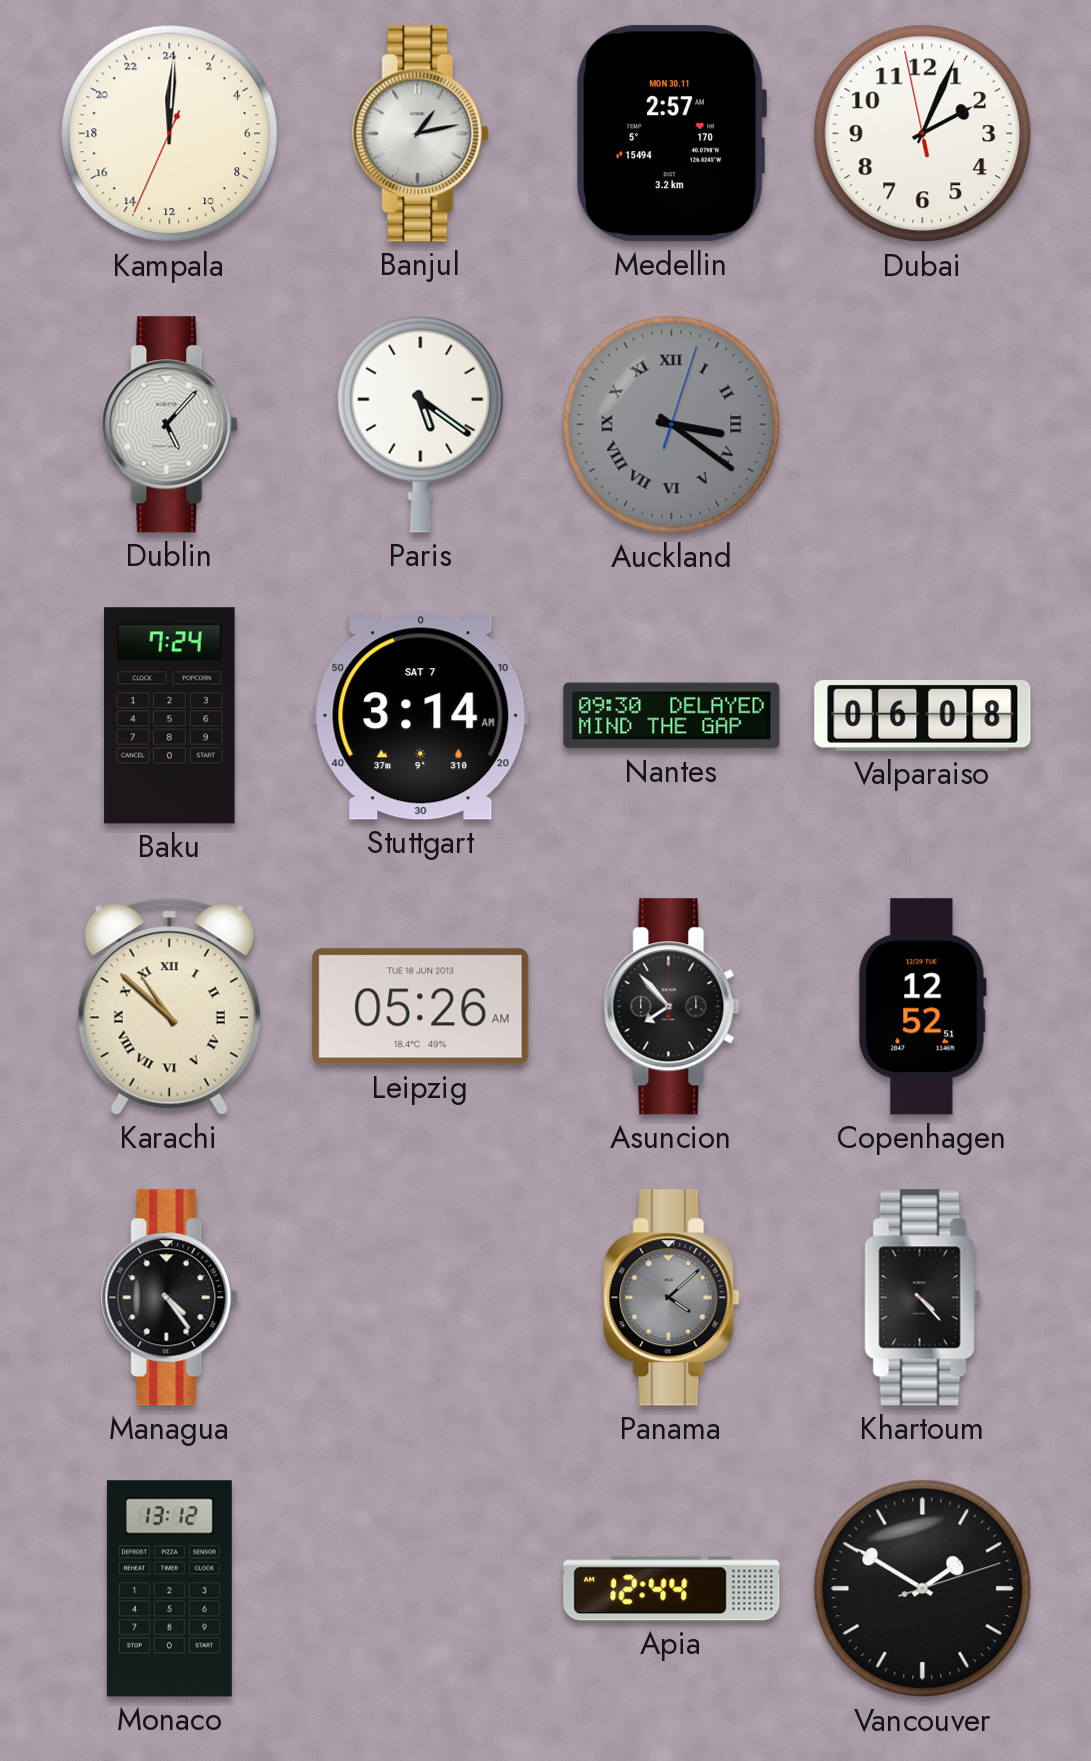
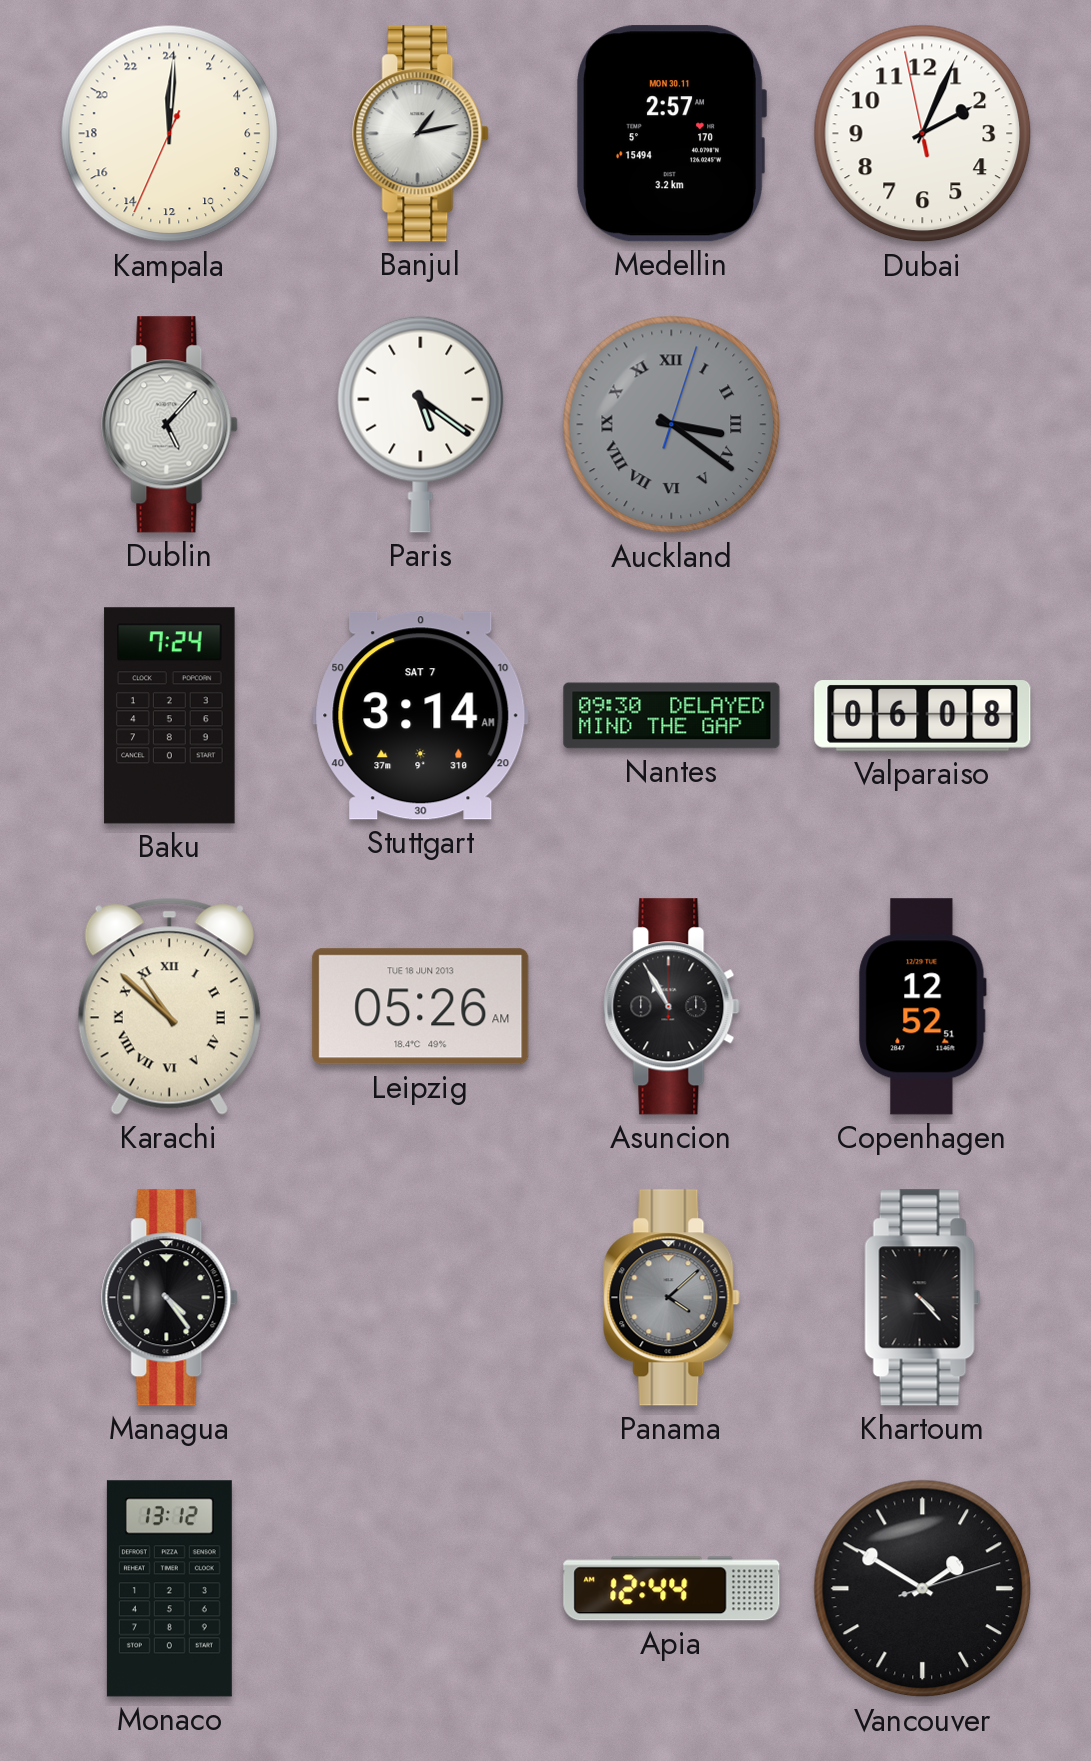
Asuncion: 7:53 -> 10:55
